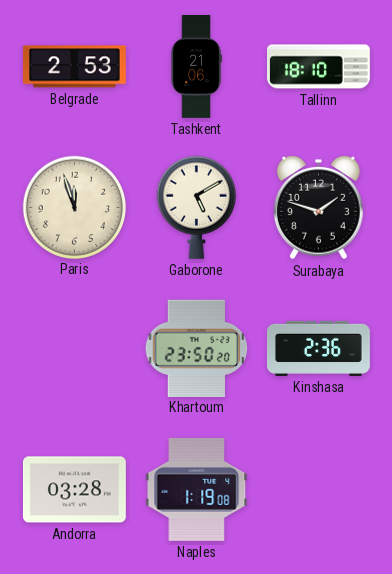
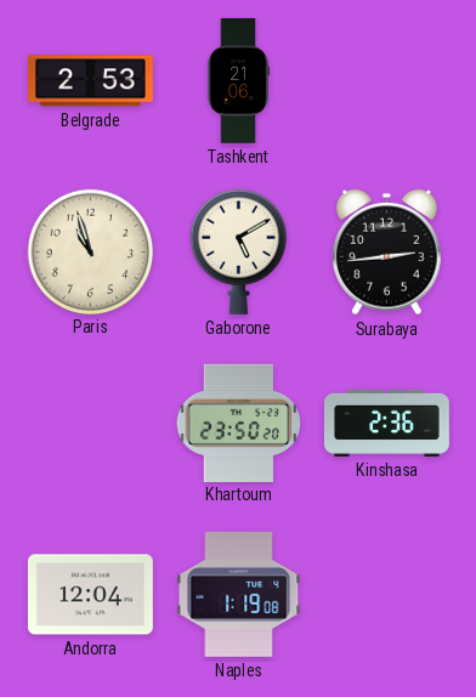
Tallinn: 18:10 -> none
Paris: 11:57 -> 10:57
Surabaya: 1:48 -> 2:44
Andorra: 03:28 -> 12:04
